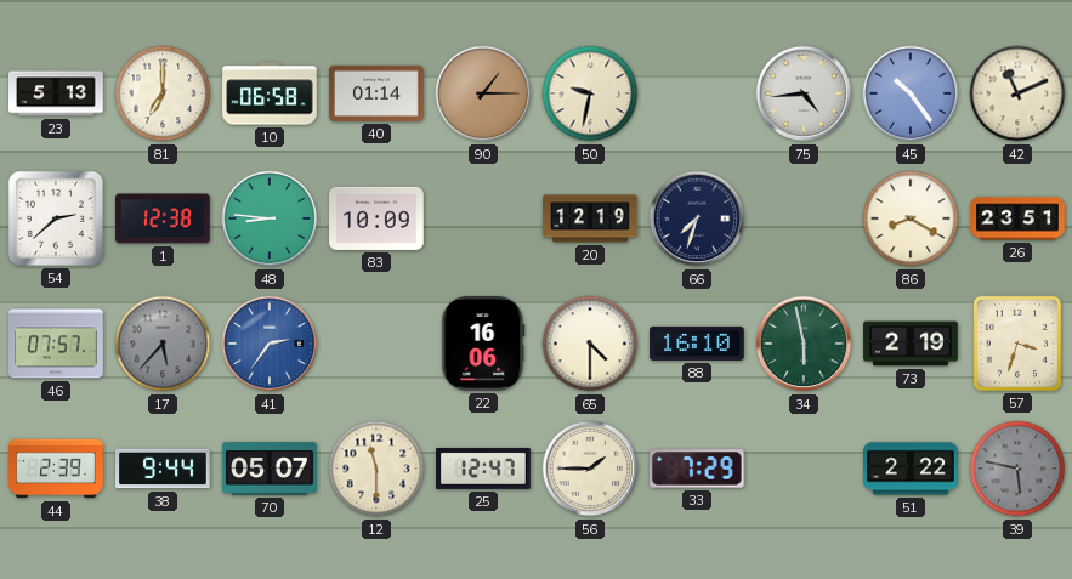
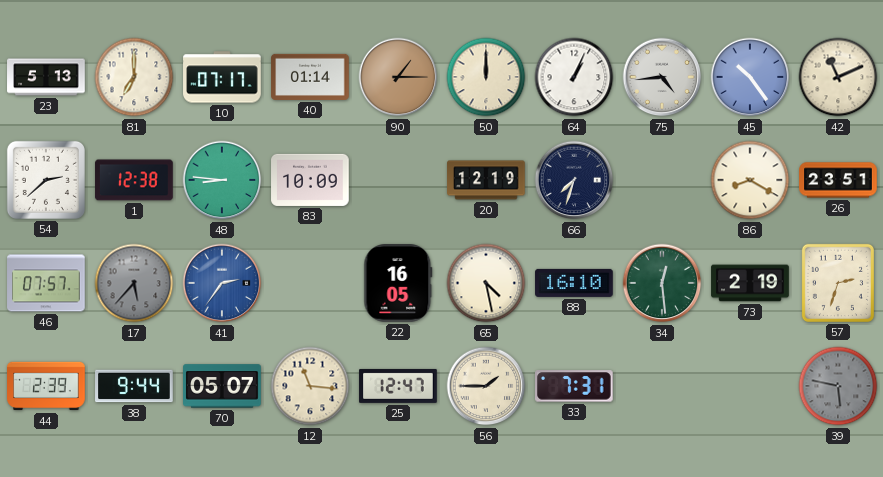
10: 06:58 -> 07:17
50: 9:32 -> 12:00
64: none -> 1:04
22: 16:06 -> 16:05
65: 4:30 -> 4:28
34: 5:58 -> 12:29
57: 3:33 -> 2:33
12: 11:30 -> 11:16
33: 7:29 -> 7:31
51: 2:22 -> none
